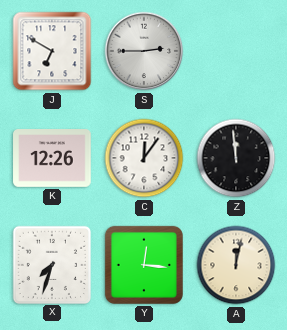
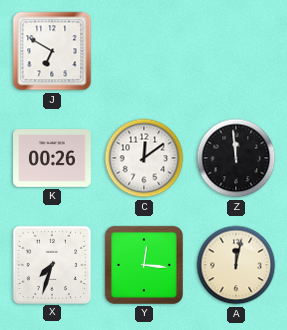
S: 2:45 -> none
K: 12:26 -> 00:26
C: 12:06 -> 12:09
